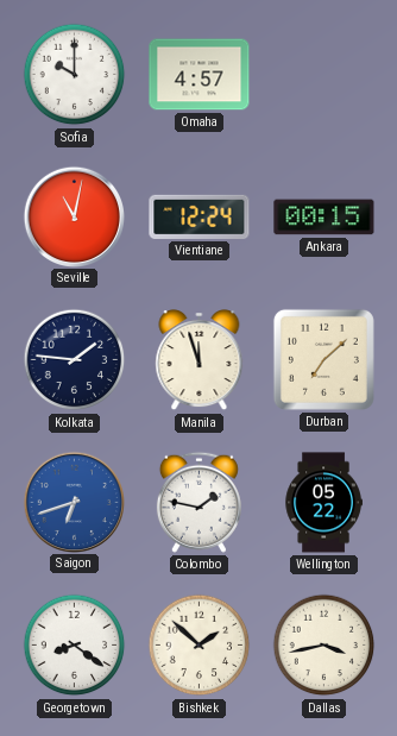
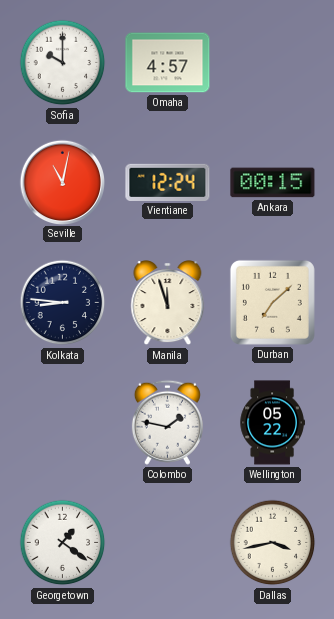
Kolkata: 1:46 -> 8:46
Saigon: 6:42 -> none
Georgetown: 8:21 -> 1:21
Bishkek: 1:52 -> none
